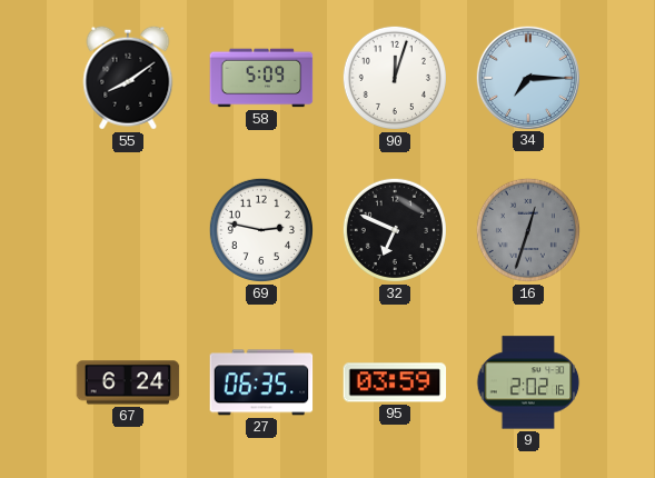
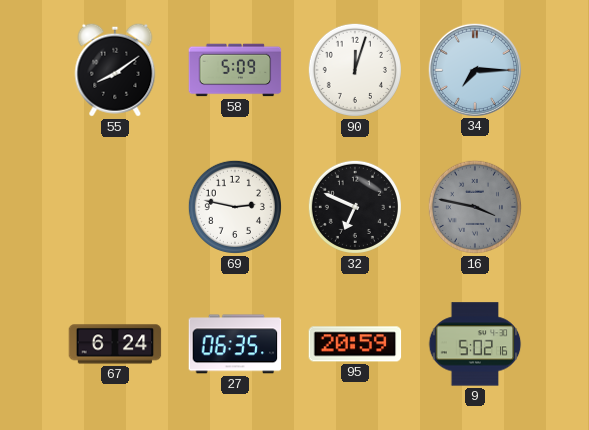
16: 12:33 -> 3:47
95: 03:59 -> 20:59
9: 2:02 -> 5:02
